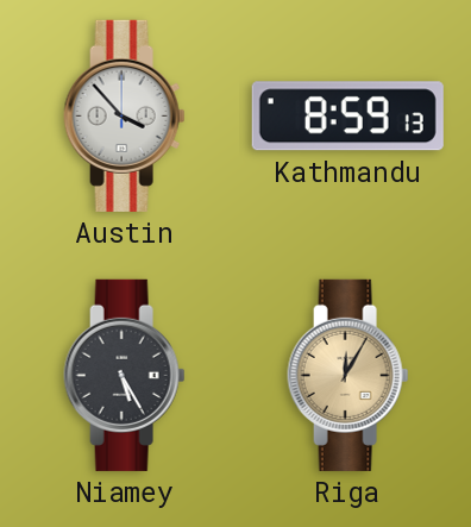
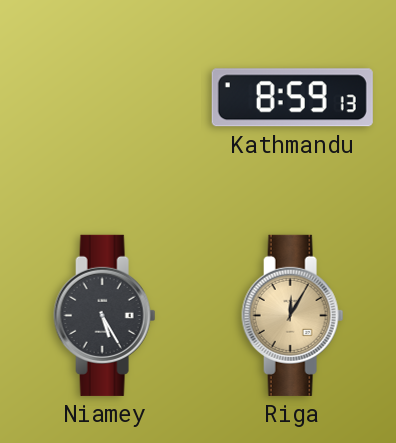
Austin: 3:53 -> none
